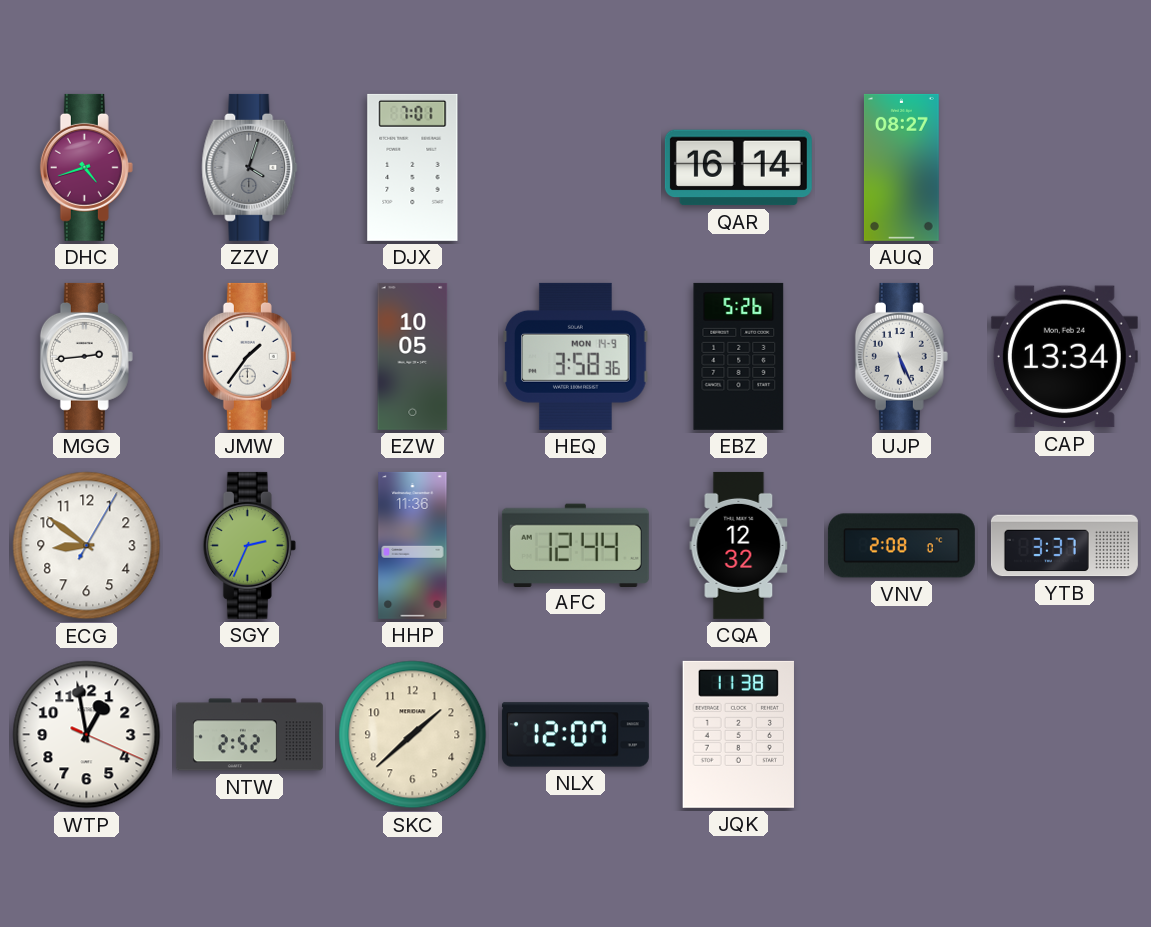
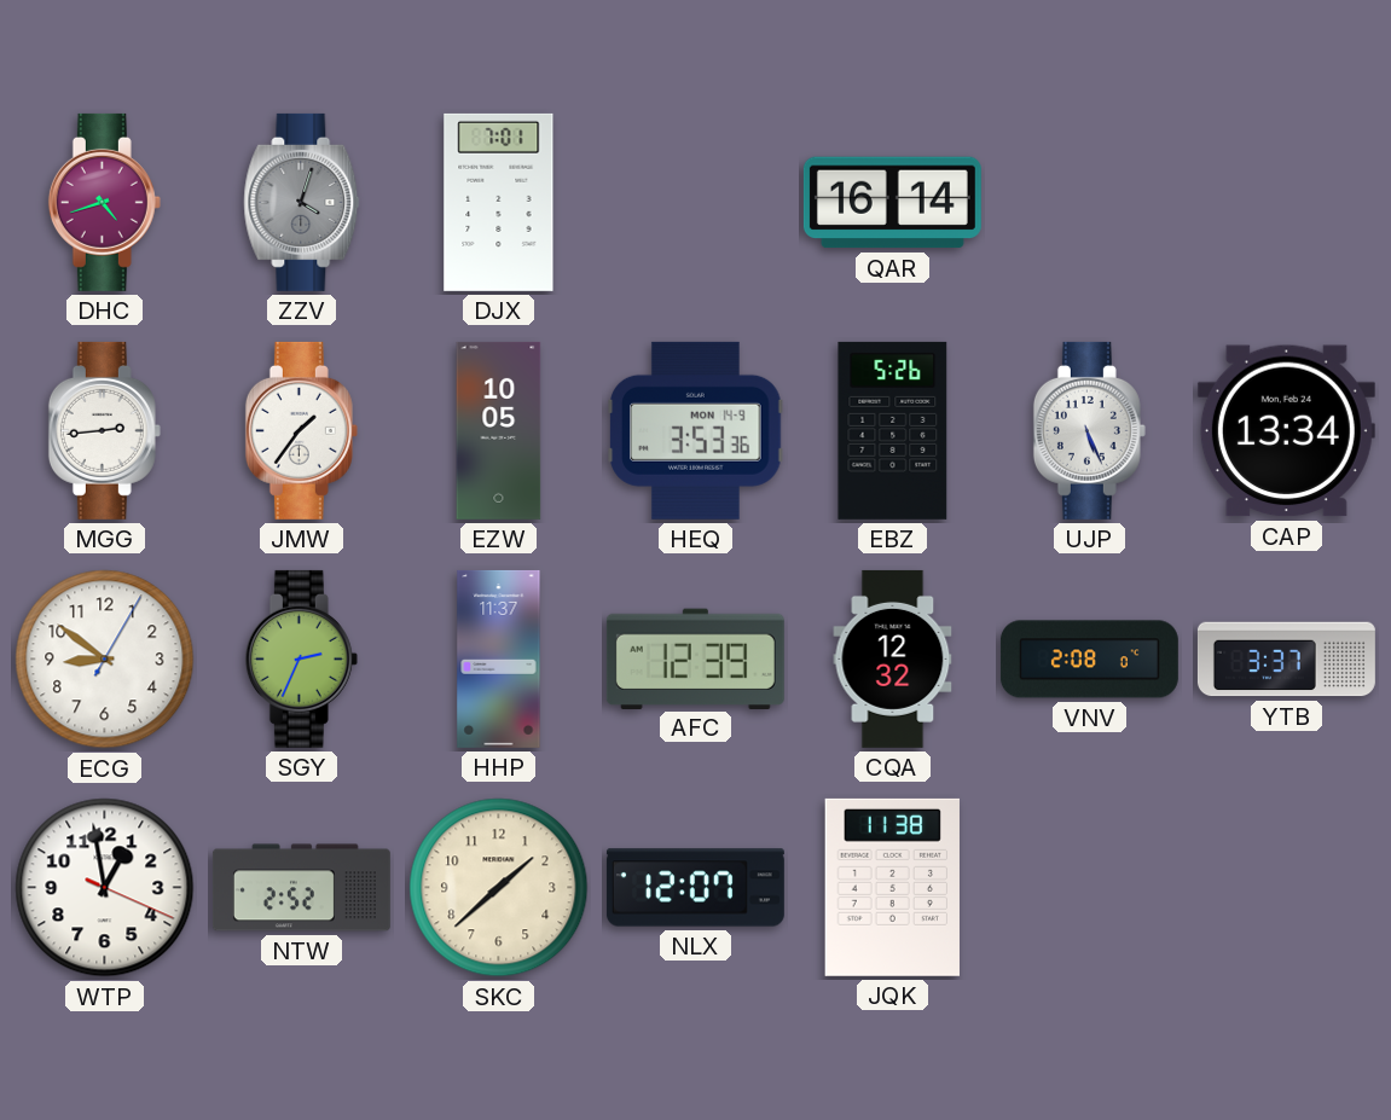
AUQ: 08:27 -> none
HEQ: 3:58 -> 3:53
HHP: 11:36 -> 11:37
AFC: 12:44 -> 12:39
